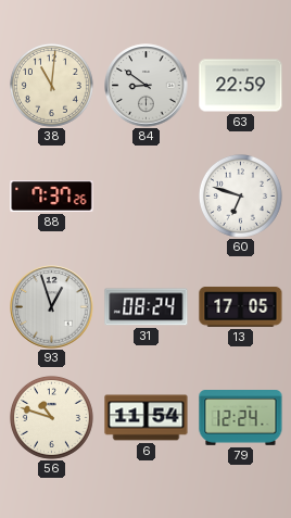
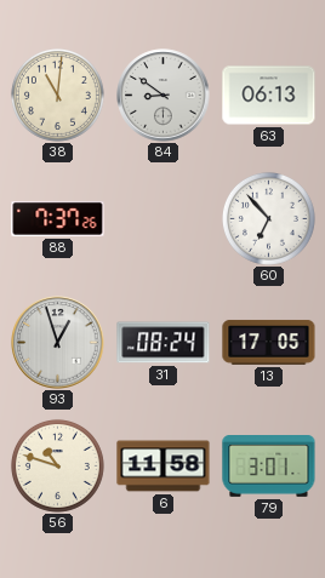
63: 22:59 -> 06:13
60: 6:48 -> 6:53
6: 11:54 -> 11:58
79: 12:24 -> 3:01
